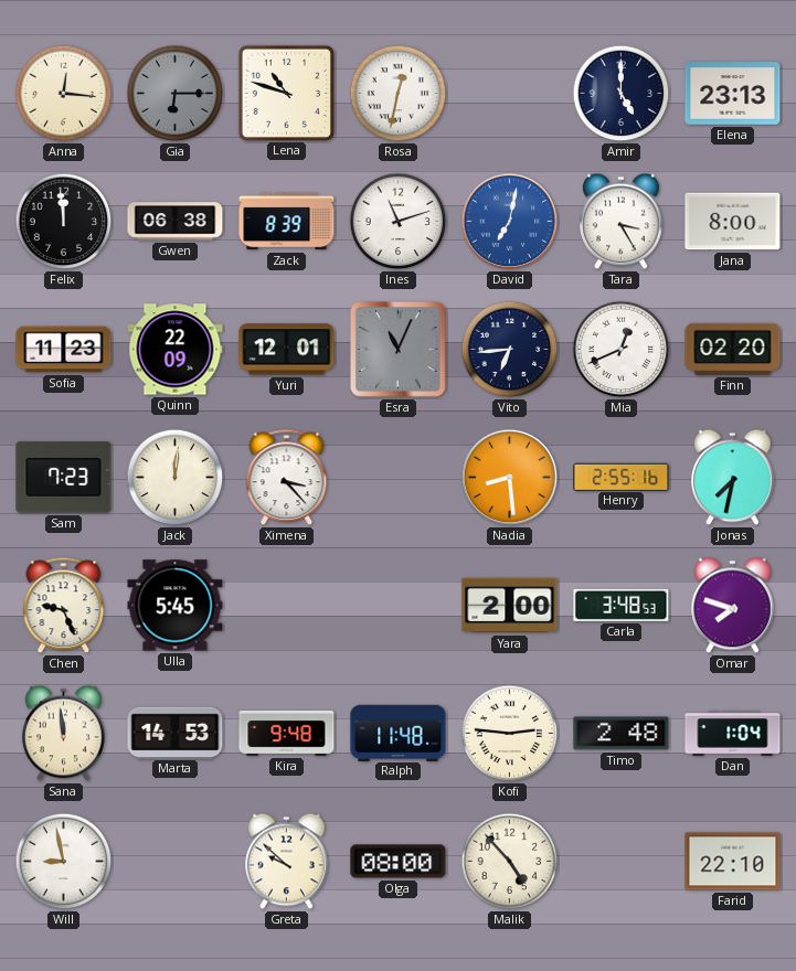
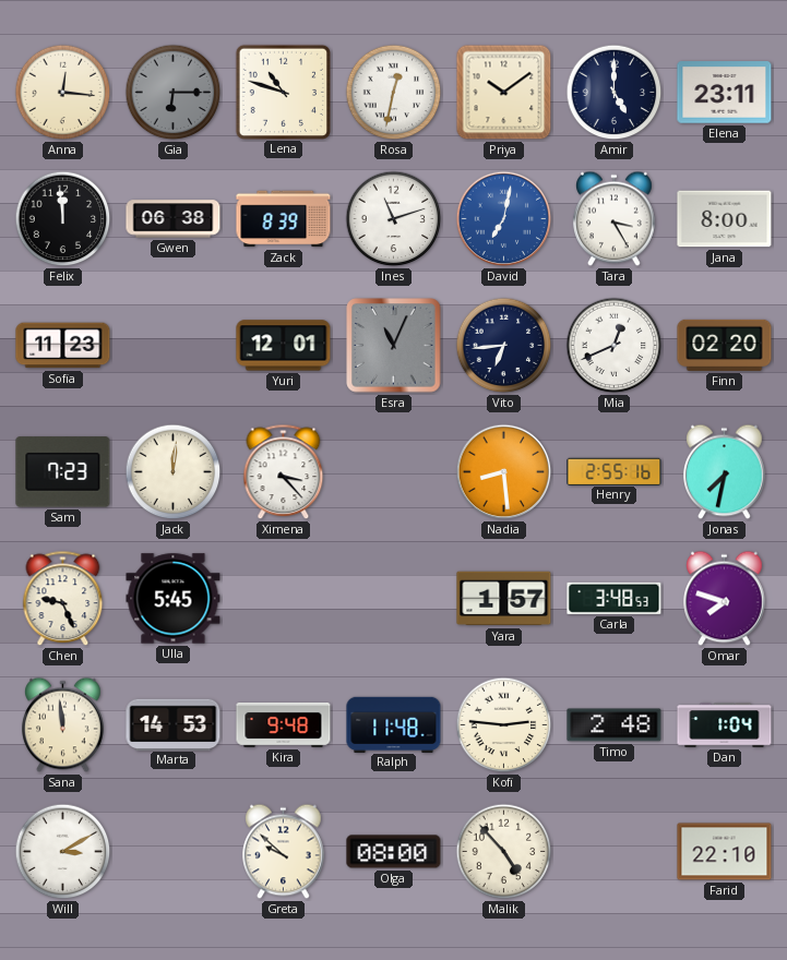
Priya: none -> 10:09
Elena: 23:13 -> 23:11
Quinn: 22:09 -> none
Yara: 2:00 -> 1:57
Will: 8:58 -> 3:10
